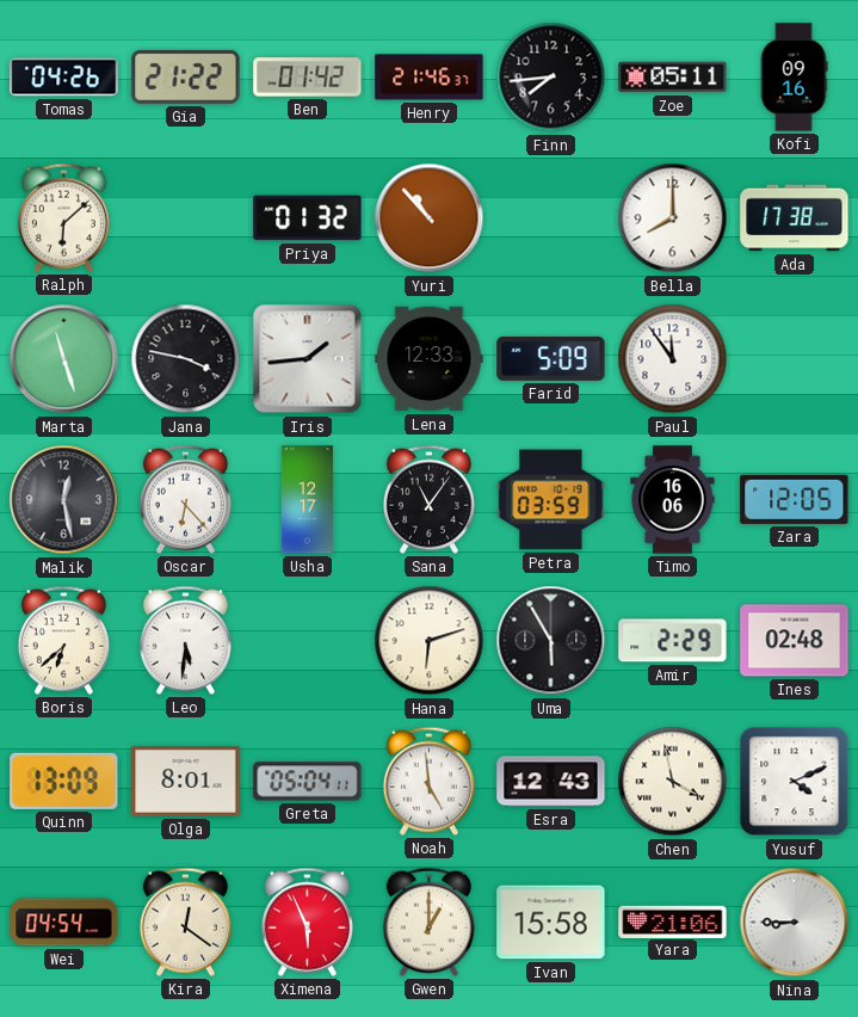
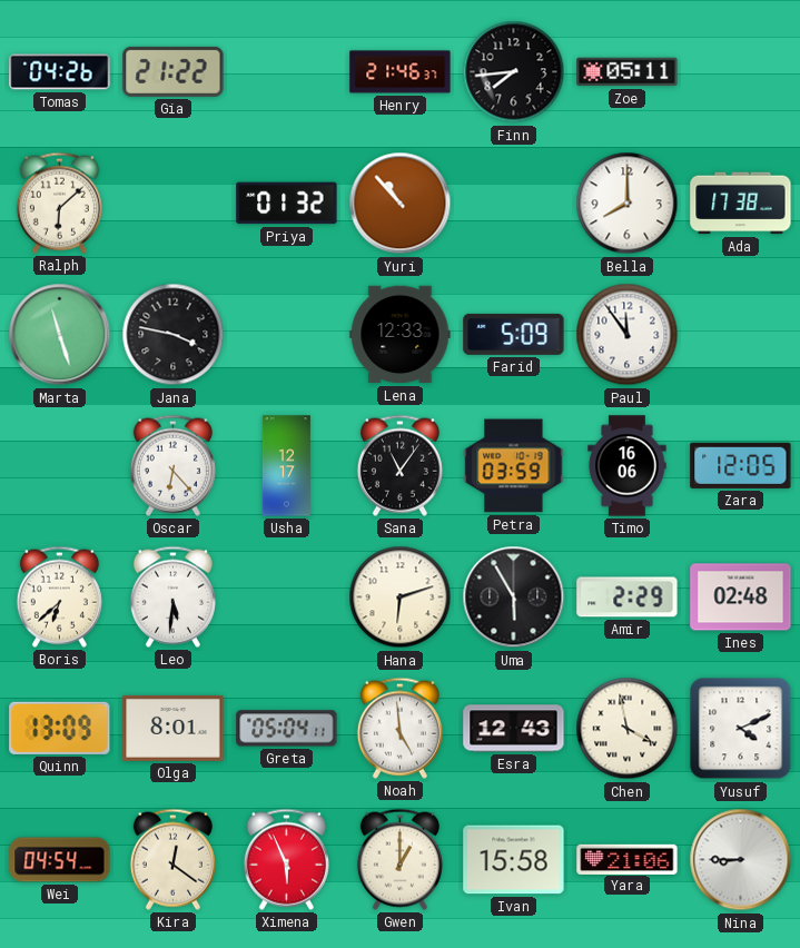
Ben: 01:42 -> none
Kofi: 09:16 -> none
Iris: 1:44 -> none
Malik: 12:28 -> none
